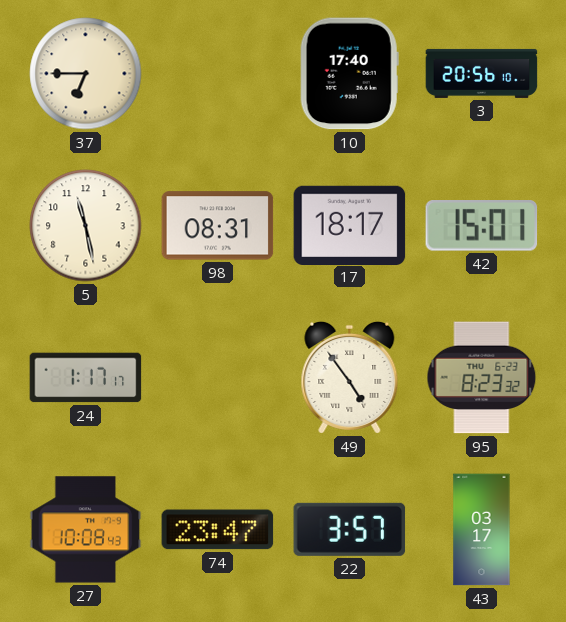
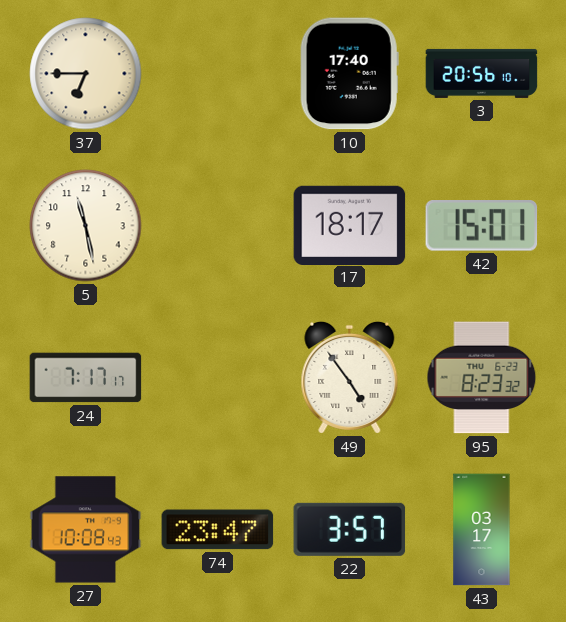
98: 08:31 -> none
24: 1:17 -> 7:17
